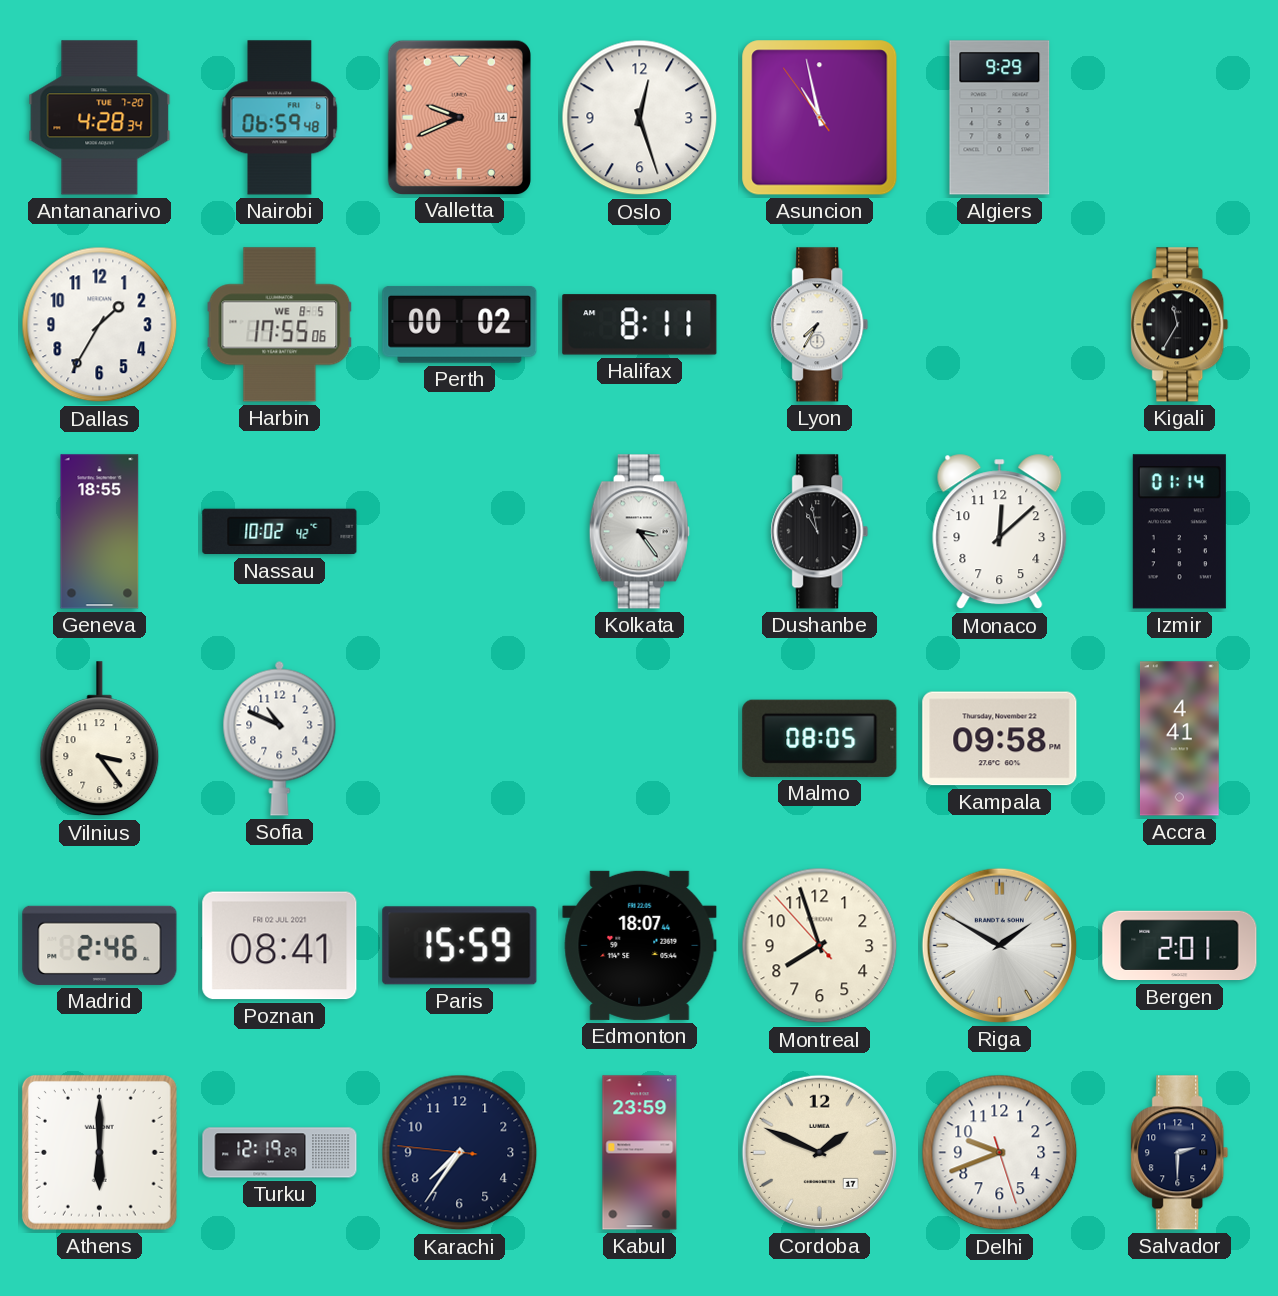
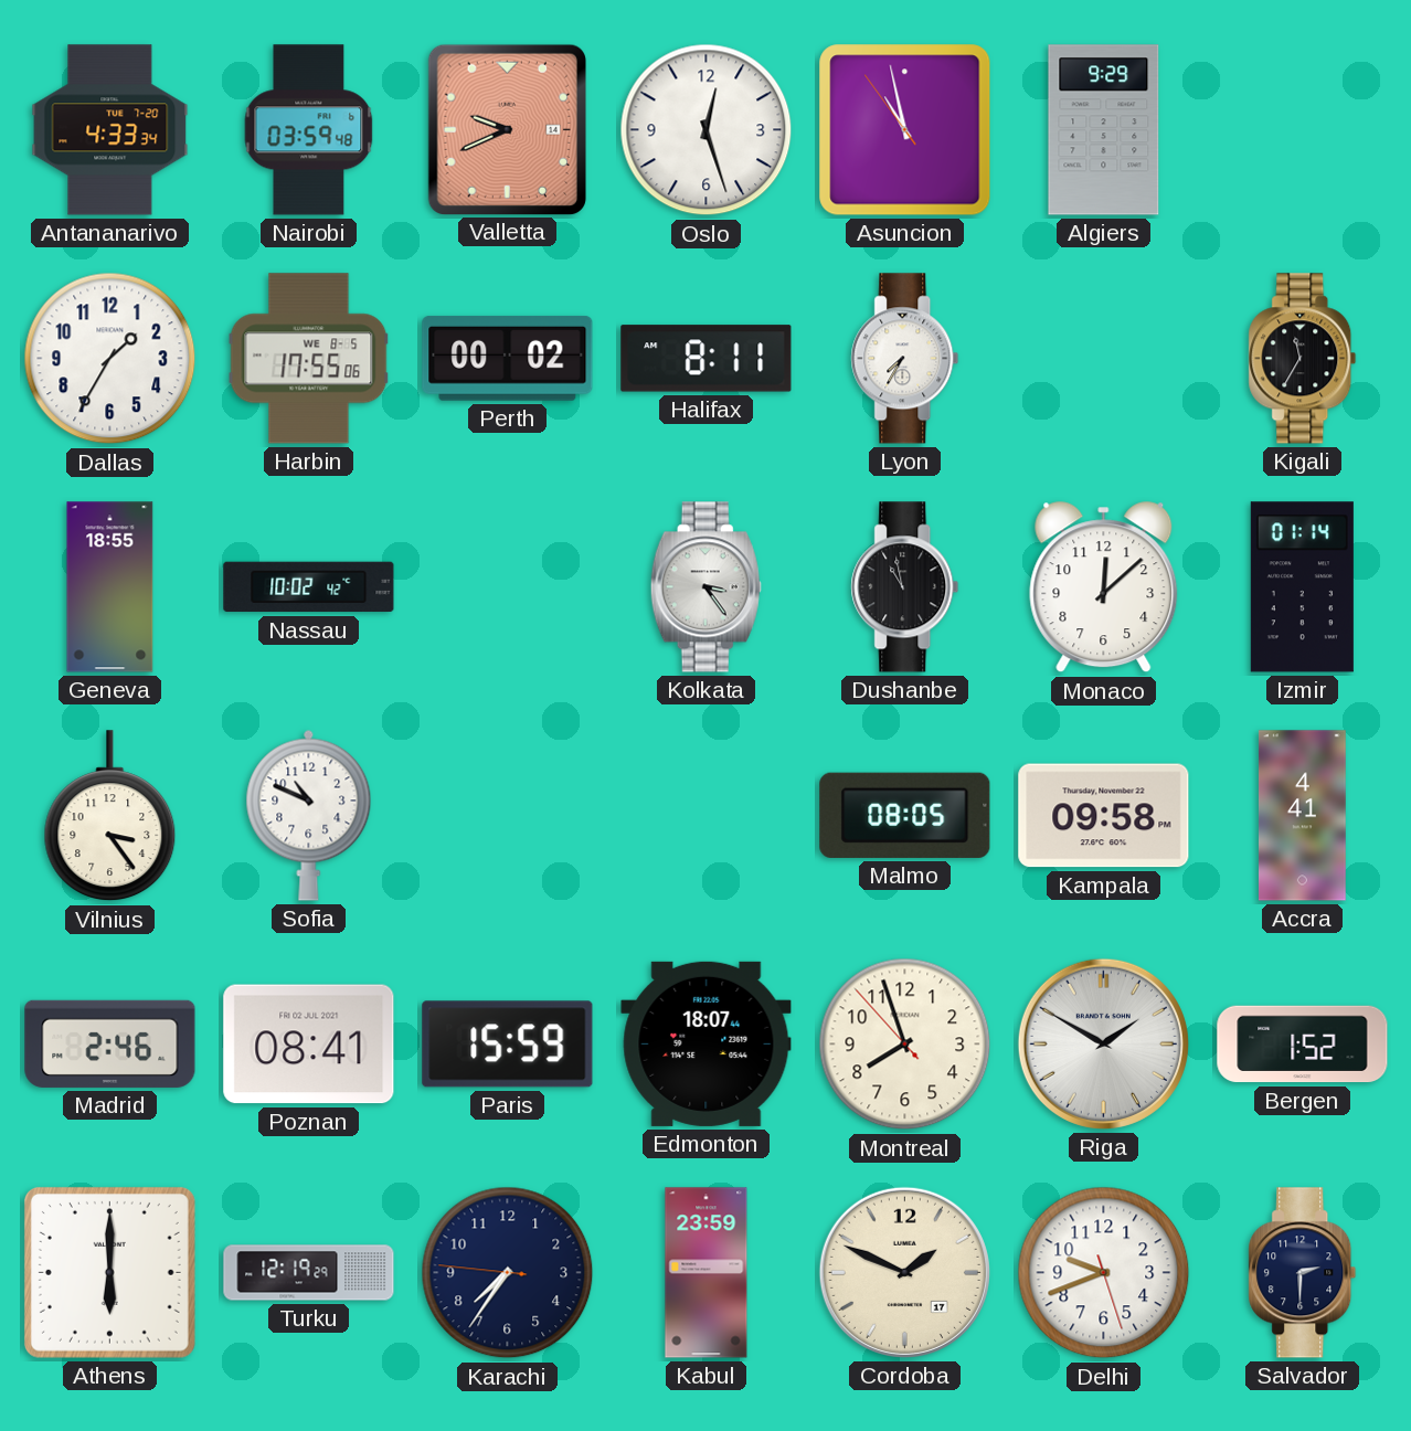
Antananarivo: 4:28 -> 4:33
Nairobi: 06:59 -> 03:59
Bergen: 2:01 -> 1:52
